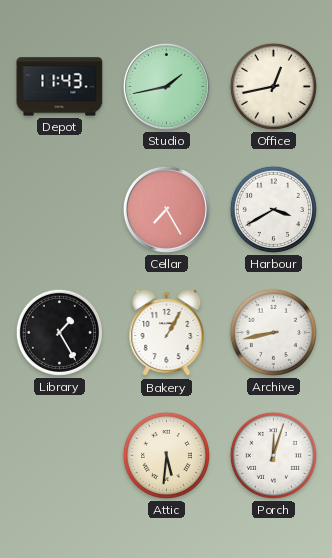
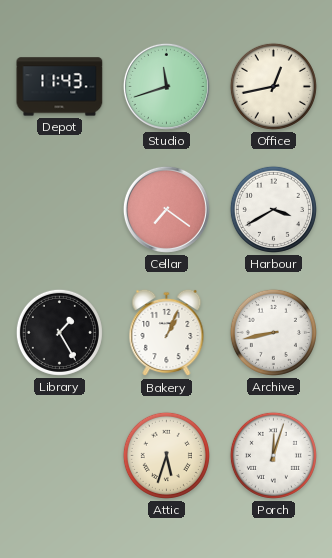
Studio: 1:43 -> 11:42
Cellar: 7:25 -> 7:21
Bakery: 1:05 -> 1:04
Attic: 5:31 -> 5:33
